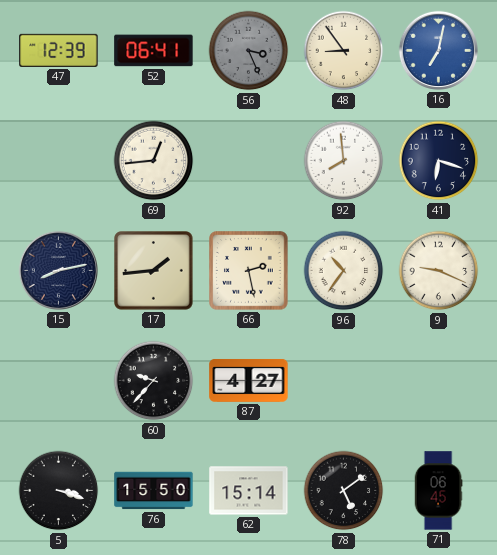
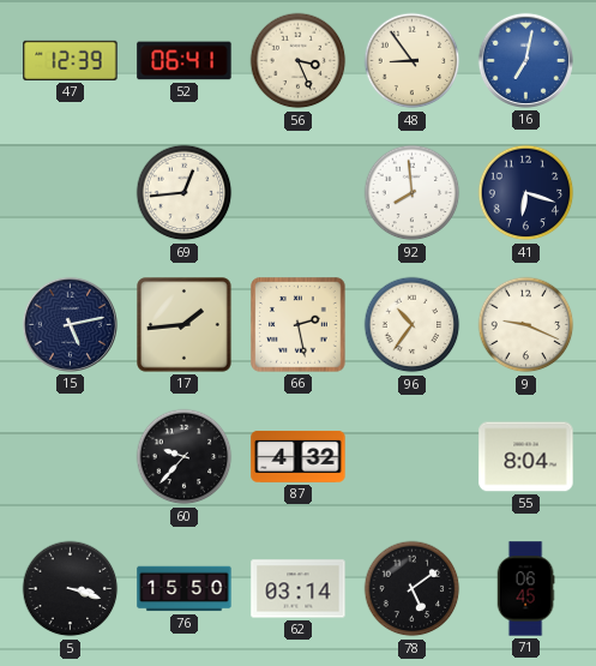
56 dial: grey -> cream
15: 8:13 -> 5:13
87: 4:27 -> 4:32
55: none -> 8:04
62: 15:14 -> 03:14
